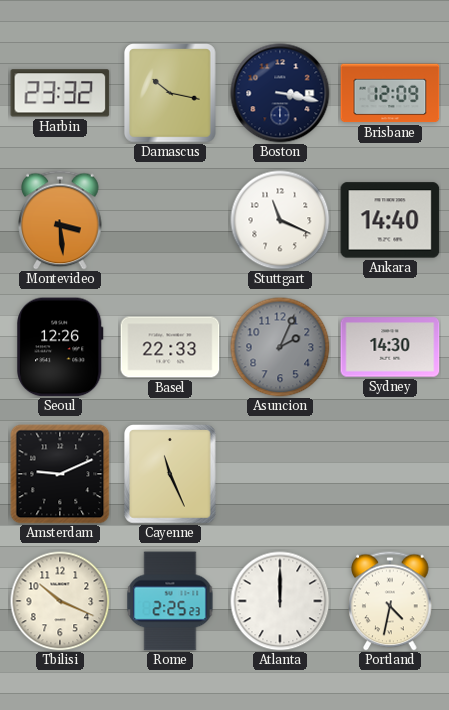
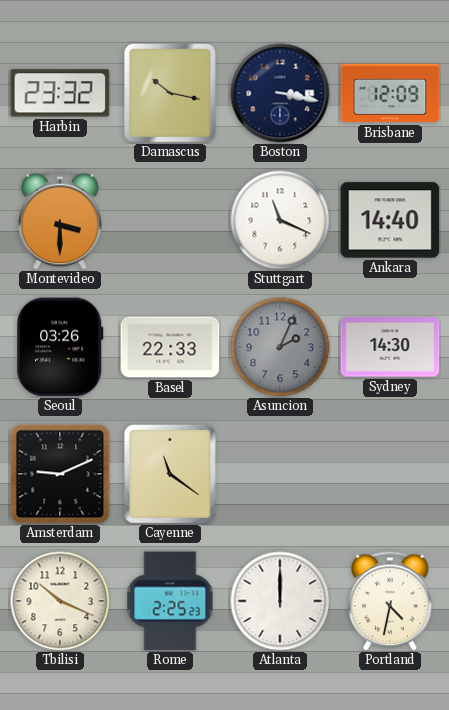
Montevideo: 3:29 -> 3:30
Seoul: 12:26 -> 03:26
Cayenne: 11:26 -> 11:21
